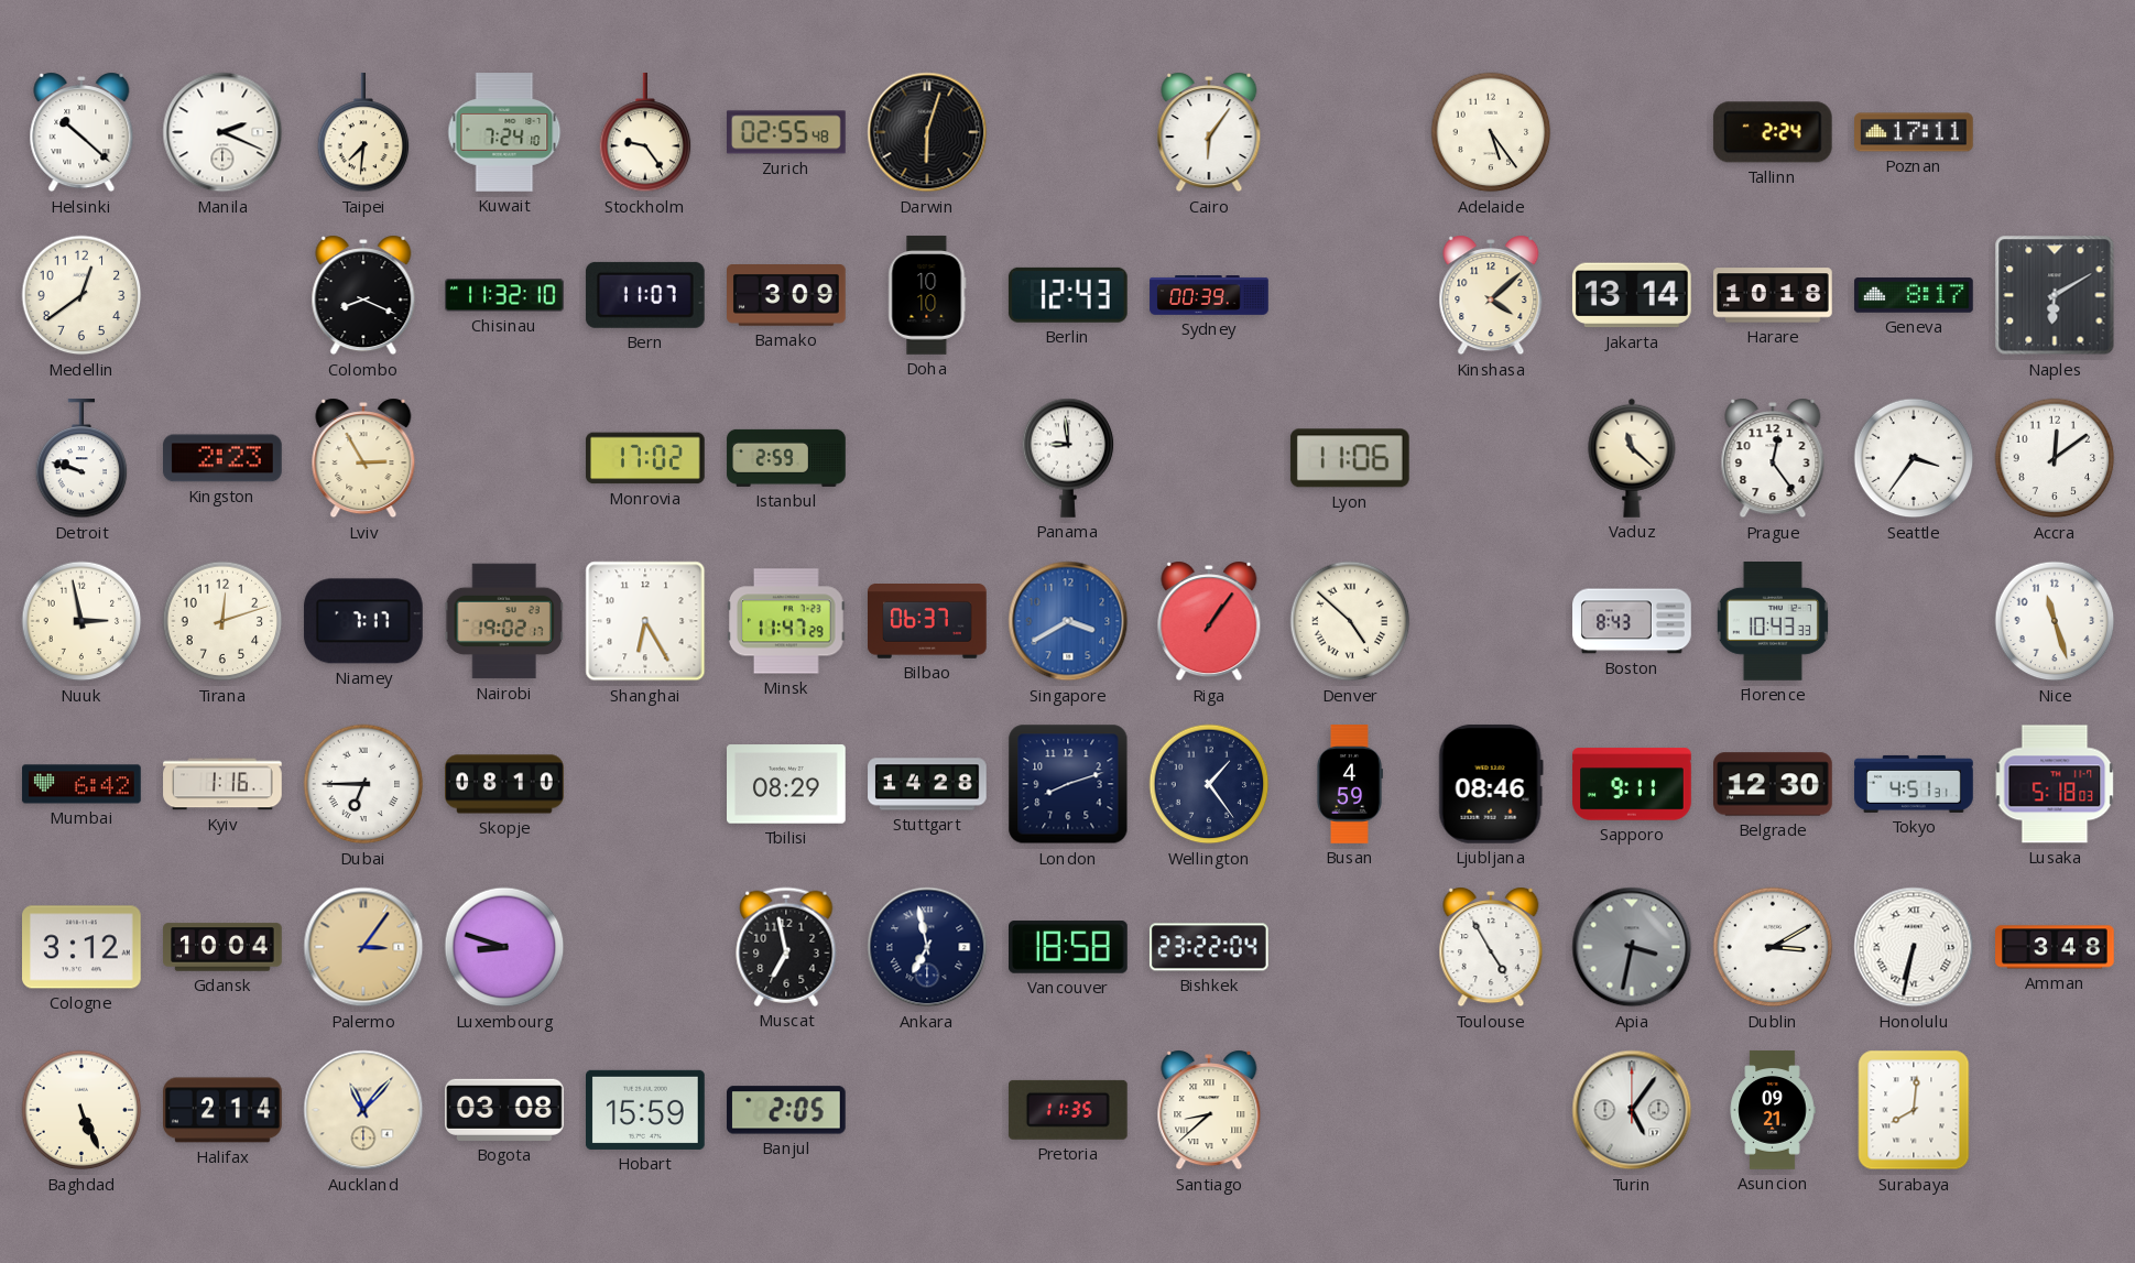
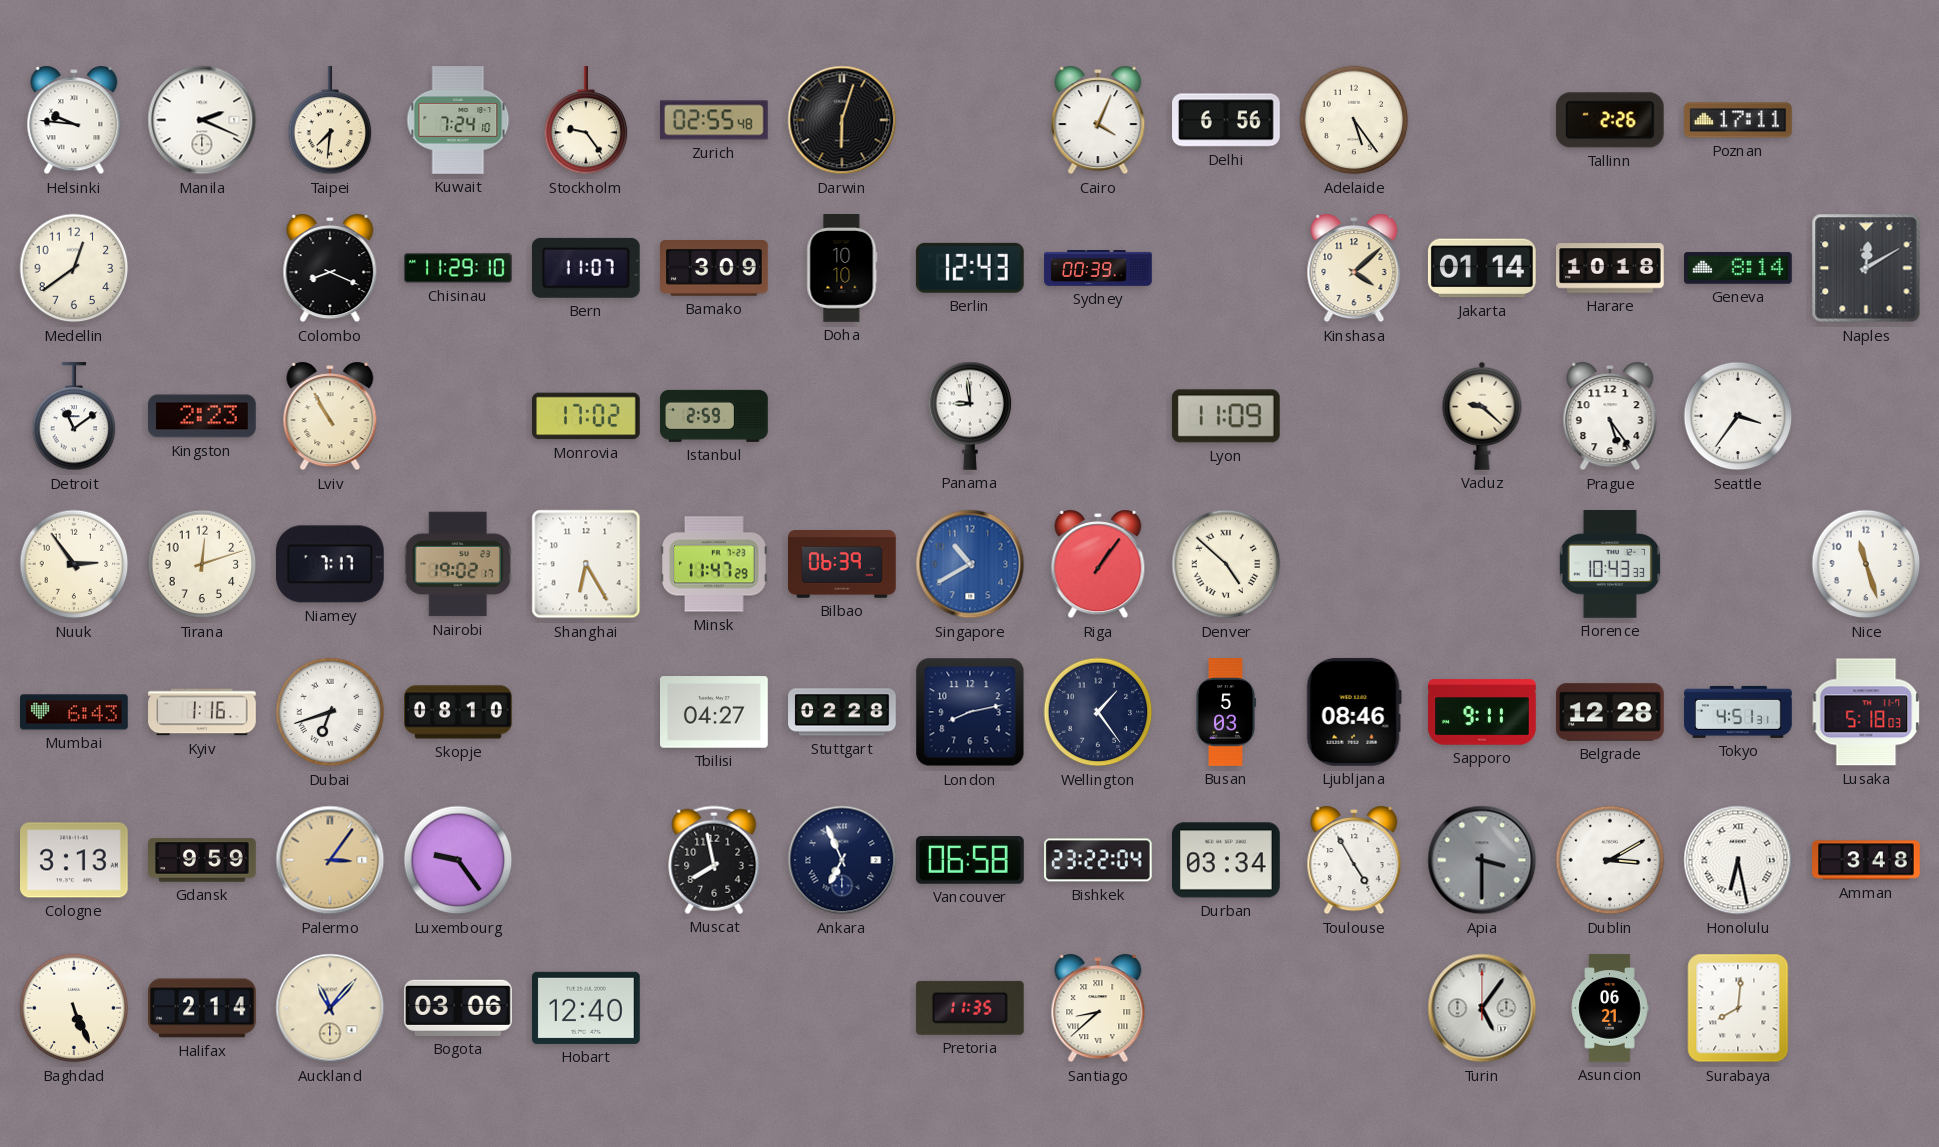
Helsinki: 10:22 -> 9:46
Cairo: 6:06 -> 4:04
Delhi: none -> 6:56
Tallinn: 2:24 -> 2:26
Chisinau: 11:32 -> 11:29
Jakarta: 13:14 -> 01:14
Geneva: 8:17 -> 8:14
Naples: 6:10 -> 12:10
Detroit: 9:48 -> 11:09
Lviv: 2:55 -> 10:55
Lyon: 11:06 -> 11:09
Vaduz: 11:22 -> 9:22
Prague: 12:24 -> 5:24
Accra: 12:09 -> none
Nuuk: 2:58 -> 2:54
Bilbao: 06:37 -> 06:39
Singapore: 3:40 -> 10:40
Boston: 8:43 -> none
Mumbai: 6:42 -> 6:43
Dubai: 6:45 -> 6:42
Tbilisi: 08:29 -> 04:27
Stuttgart: 14:28 -> 02:28
London: 8:12 -> 8:13
Busan: 4:59 -> 5:03
Belgrade: 12:30 -> 12:28
Cologne: 3:12 -> 3:13
Gdansk: 10:04 -> 9:59
Luxembourg: 8:48 -> 9:24
Muscat: 6:58 -> 7:58
Ankara: 6:58 -> 6:56
Vancouver: 18:58 -> 06:58
Durban: none -> 03:34
Apia: 3:32 -> 3:30
Honolulu: 6:32 -> 6:28
Bogota: 03:08 -> 03:06
Hobart: 15:59 -> 12:40
Banjul: 2:05 -> none
Asuncion: 09:21 -> 06:21
